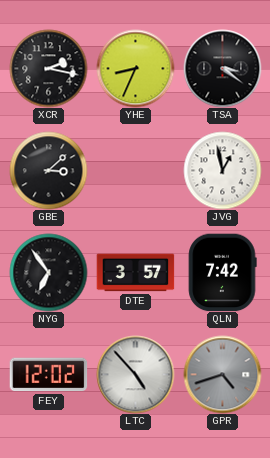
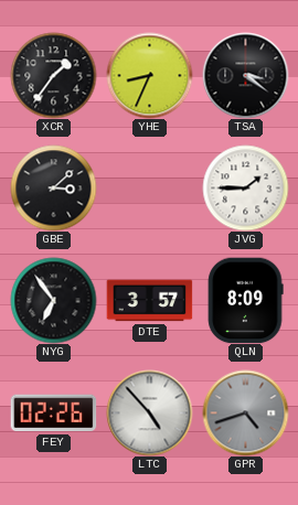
XCR: 2:17 -> 1:36
JVG: 12:58 -> 1:45
QLN: 7:42 -> 8:09
FEY: 12:02 -> 02:26
